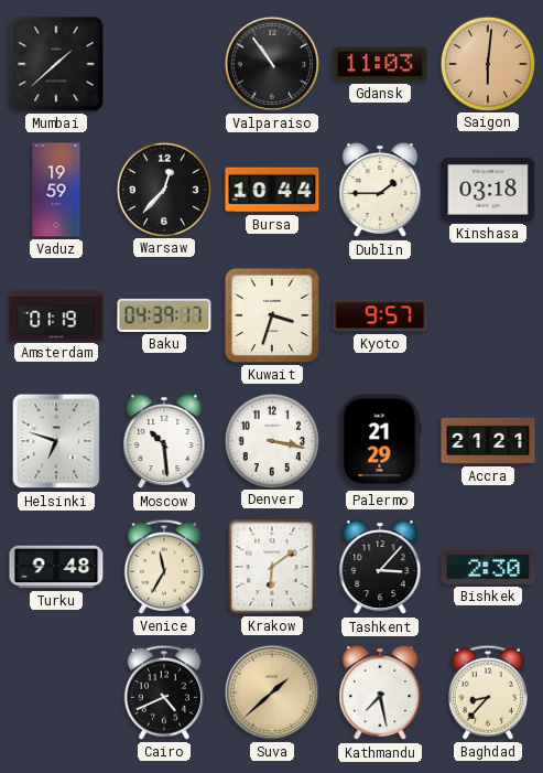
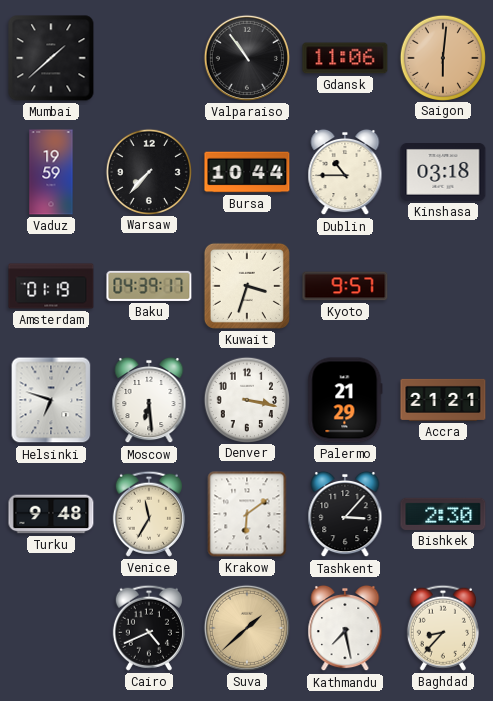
Gdansk: 11:03 -> 11:06
Warsaw: 12:37 -> 7:37
Dublin: 1:45 -> 10:45
Moscow: 10:29 -> 6:29
